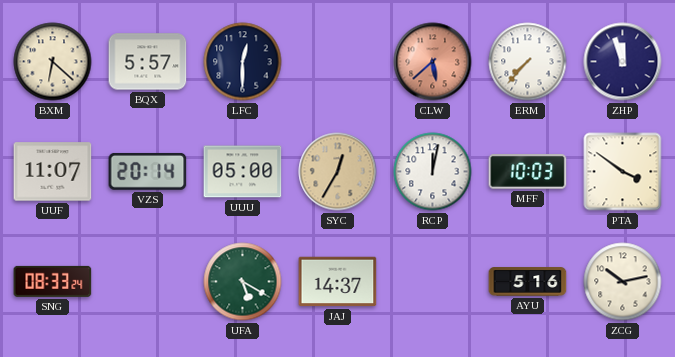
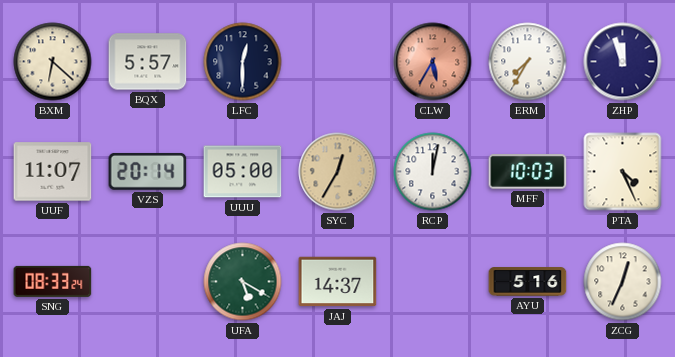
CLW: 5:38 -> 5:35
ERM: 7:37 -> 7:35
PTA: 3:51 -> 4:26
ZCG: 10:13 -> 12:34
